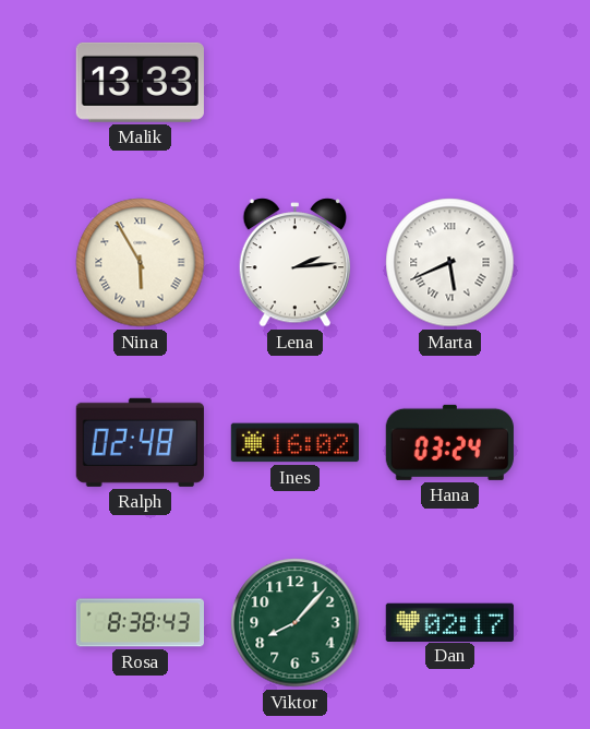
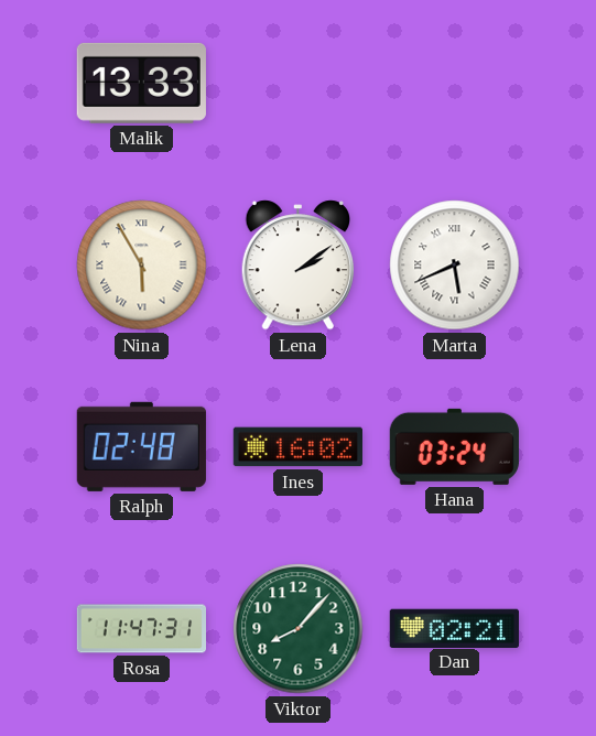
Lena: 2:14 -> 2:09
Rosa: 8:38 -> 11:47
Dan: 02:17 -> 02:21
